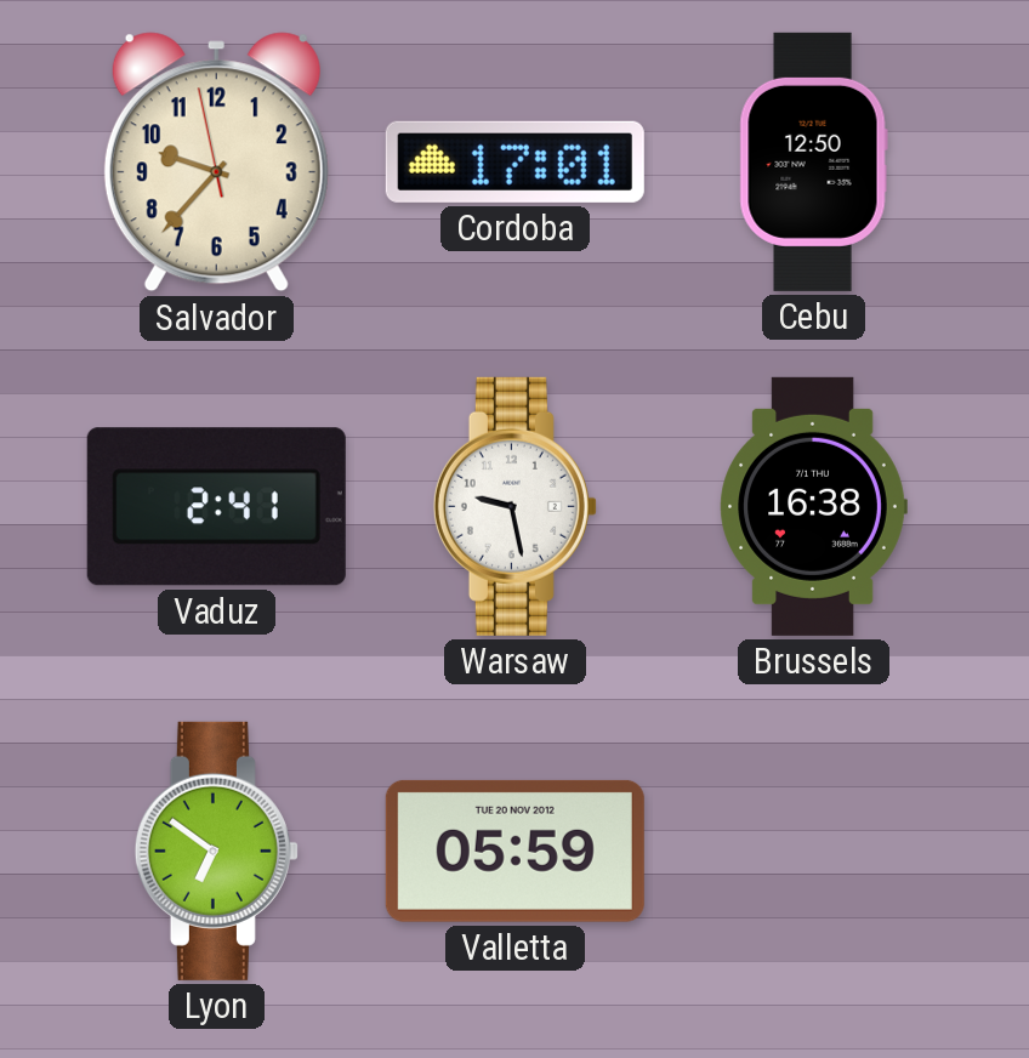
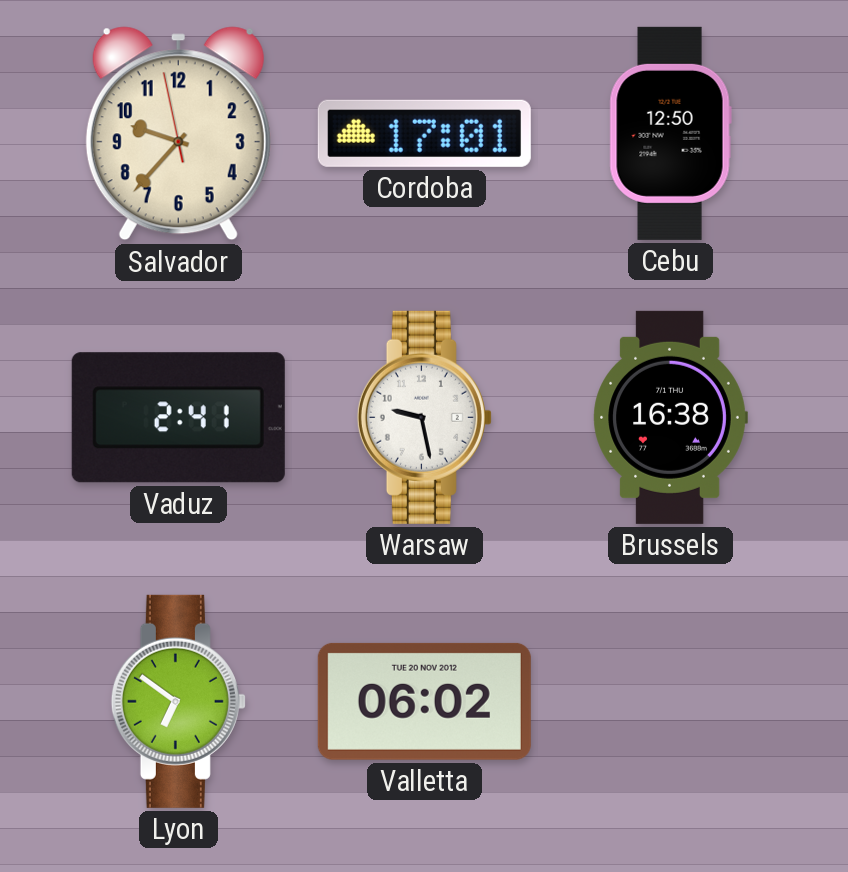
Valletta: 05:59 -> 06:02
